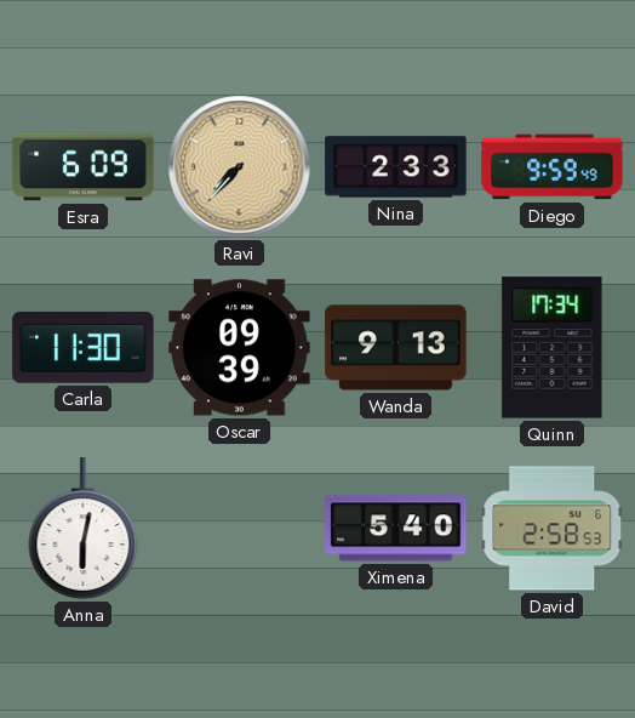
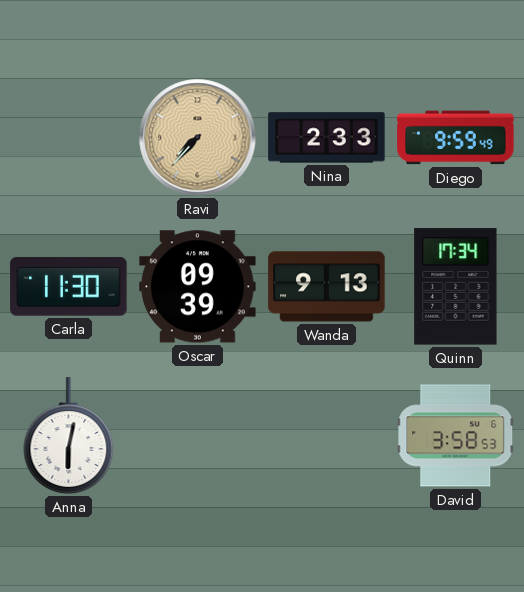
Esra: 6:09 -> none
Ximena: 5:40 -> none
David: 2:58 -> 3:58
